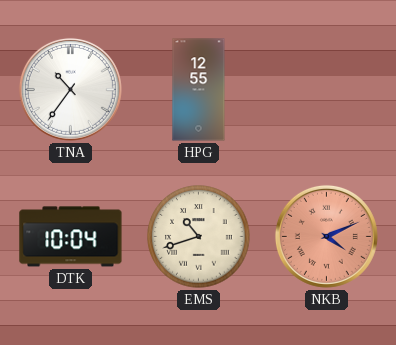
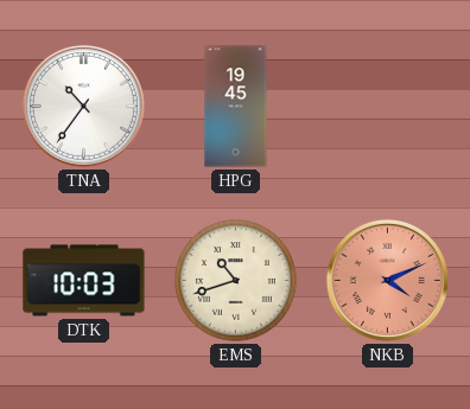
HPG: 12:55 -> 19:45
DTK: 10:04 -> 10:03
